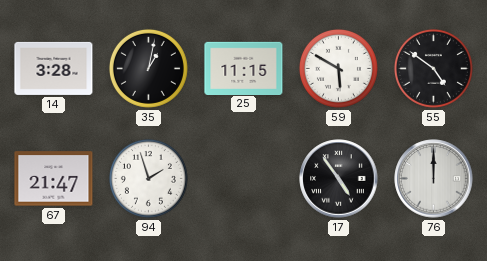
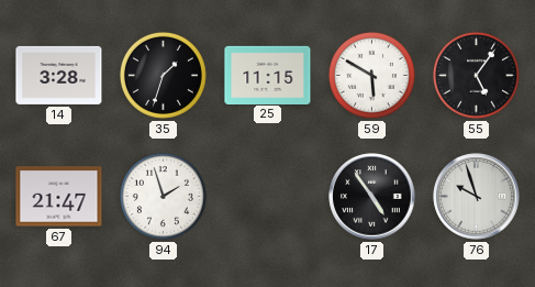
35: 1:02 -> 1:33
55: 4:51 -> 5:06
76: 12:00 -> 9:57
